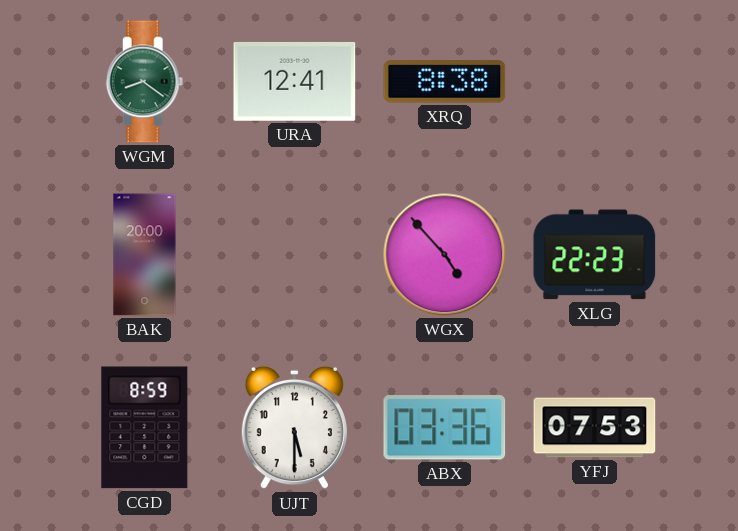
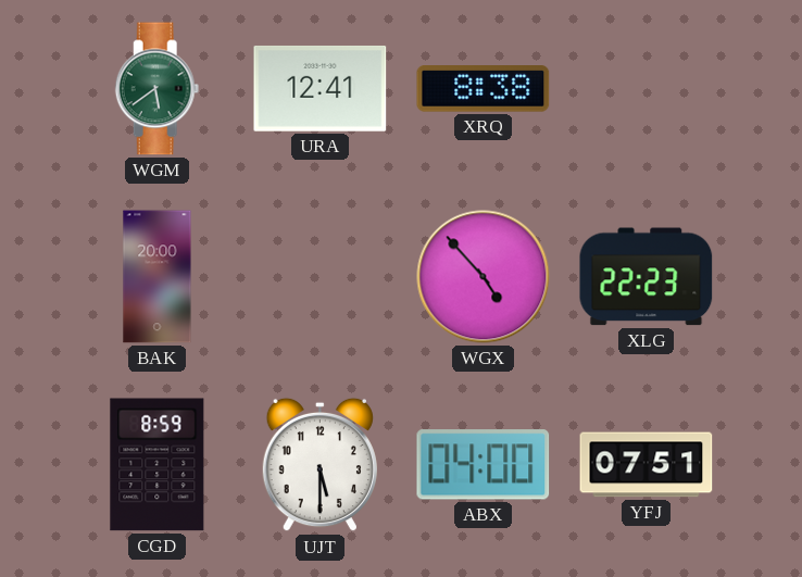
WGM: 8:21 -> 5:39
ABX: 03:36 -> 04:00
YFJ: 07:53 -> 07:51
